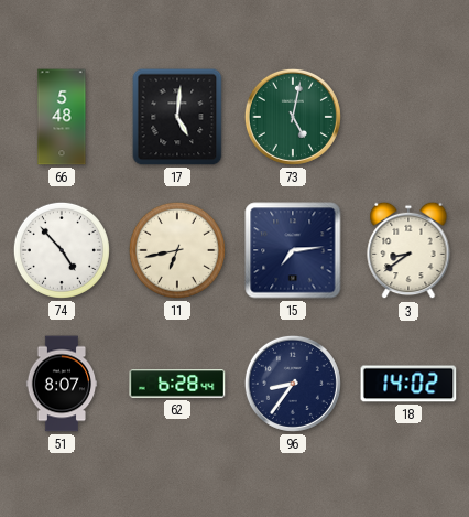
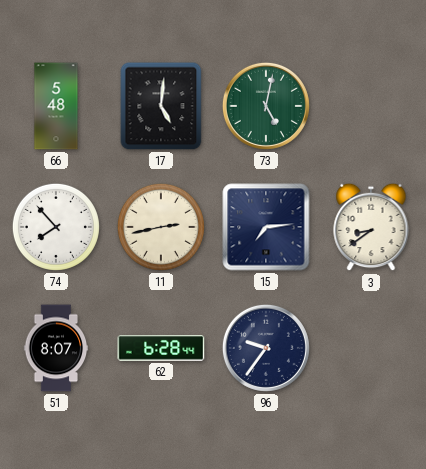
74: 4:53 -> 7:53
11: 6:43 -> 2:43
96: 8:36 -> 9:36
18: 14:02 -> none
